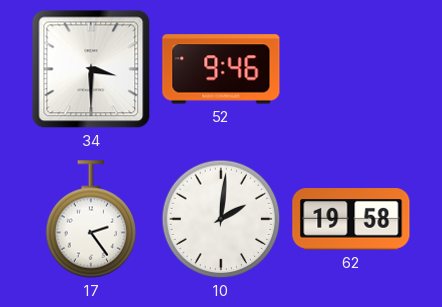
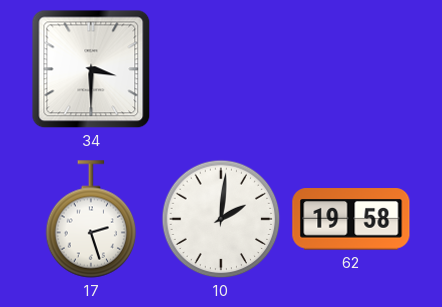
52: 9:46 -> none
17: 2:24 -> 2:27
